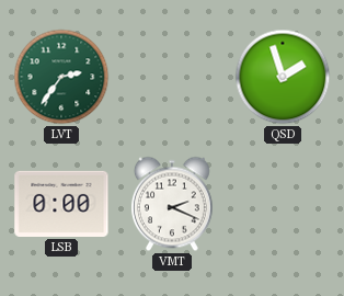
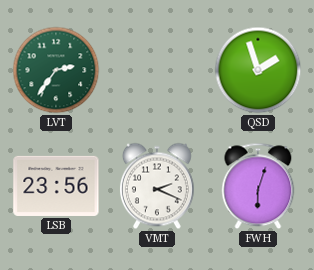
LSB: 0:00 -> 23:56
FWH: none -> 6:03
